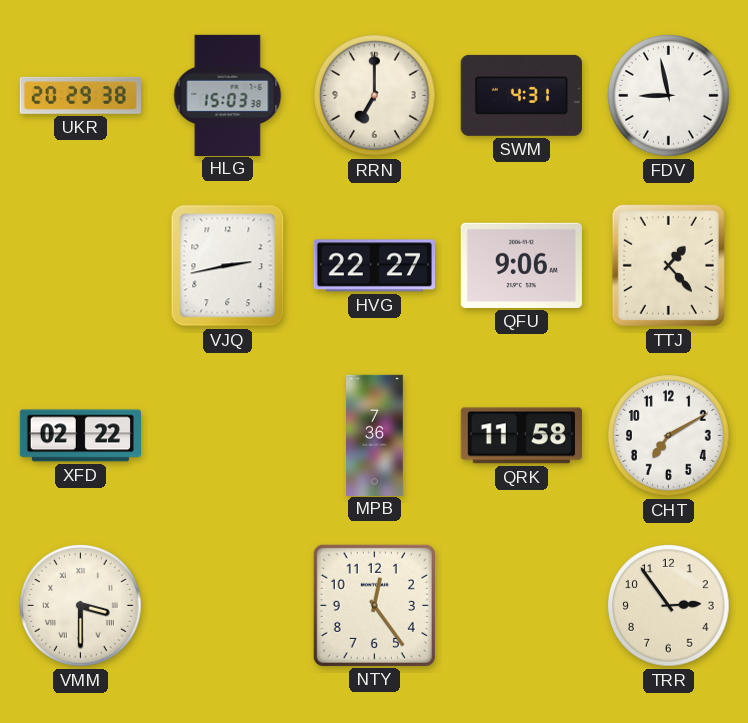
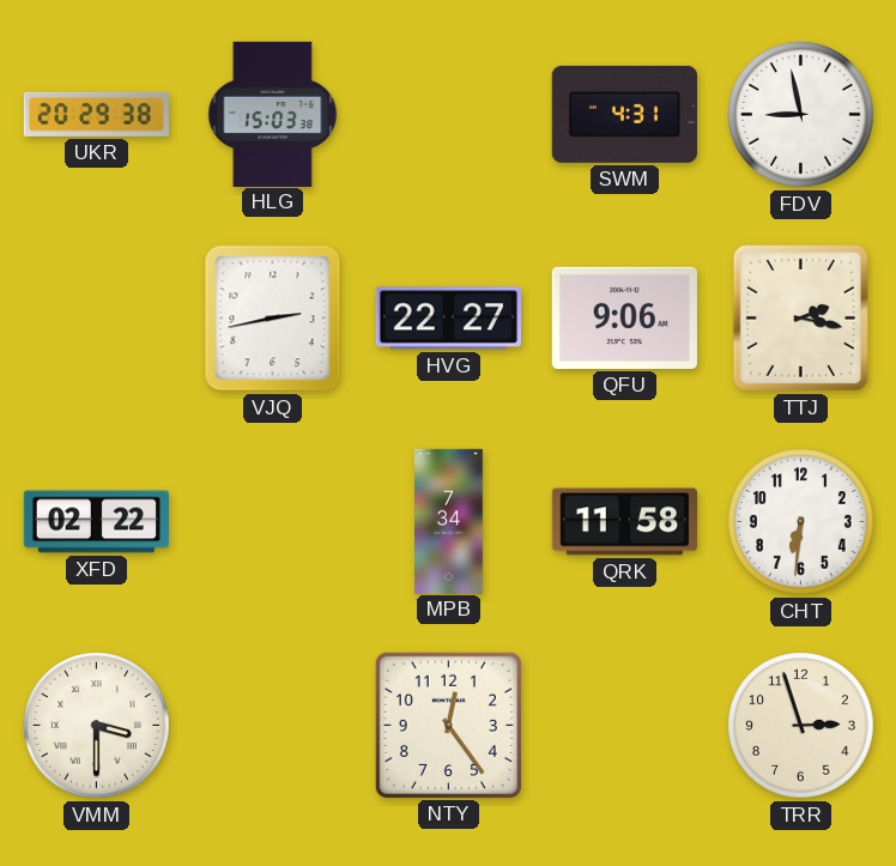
RRN: 7:00 -> none
TTJ: 1:23 -> 2:17
MPB: 7:36 -> 7:34
CHT: 7:10 -> 6:31
TRR: 2:54 -> 2:57
